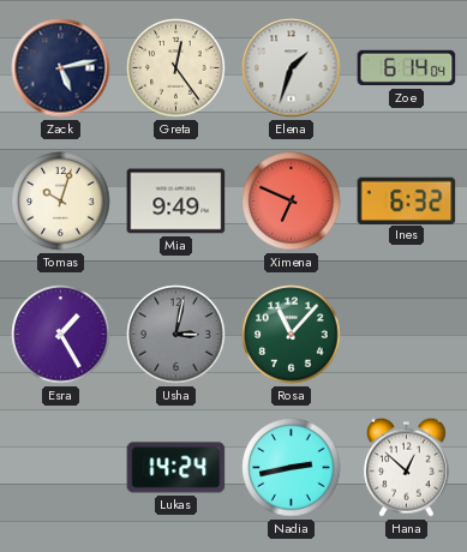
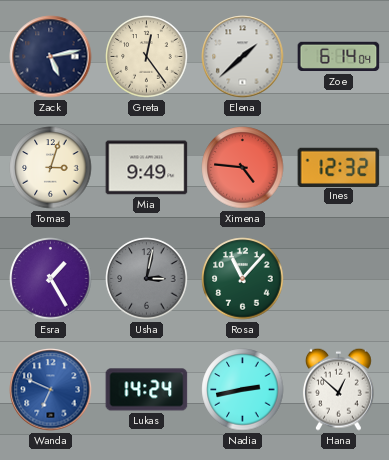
Elena: 1:33 -> 1:38
Tomas: 10:03 -> 3:03
Ximena: 6:49 -> 4:46
Ines: 6:32 -> 12:32
Wanda: none -> 6:49
